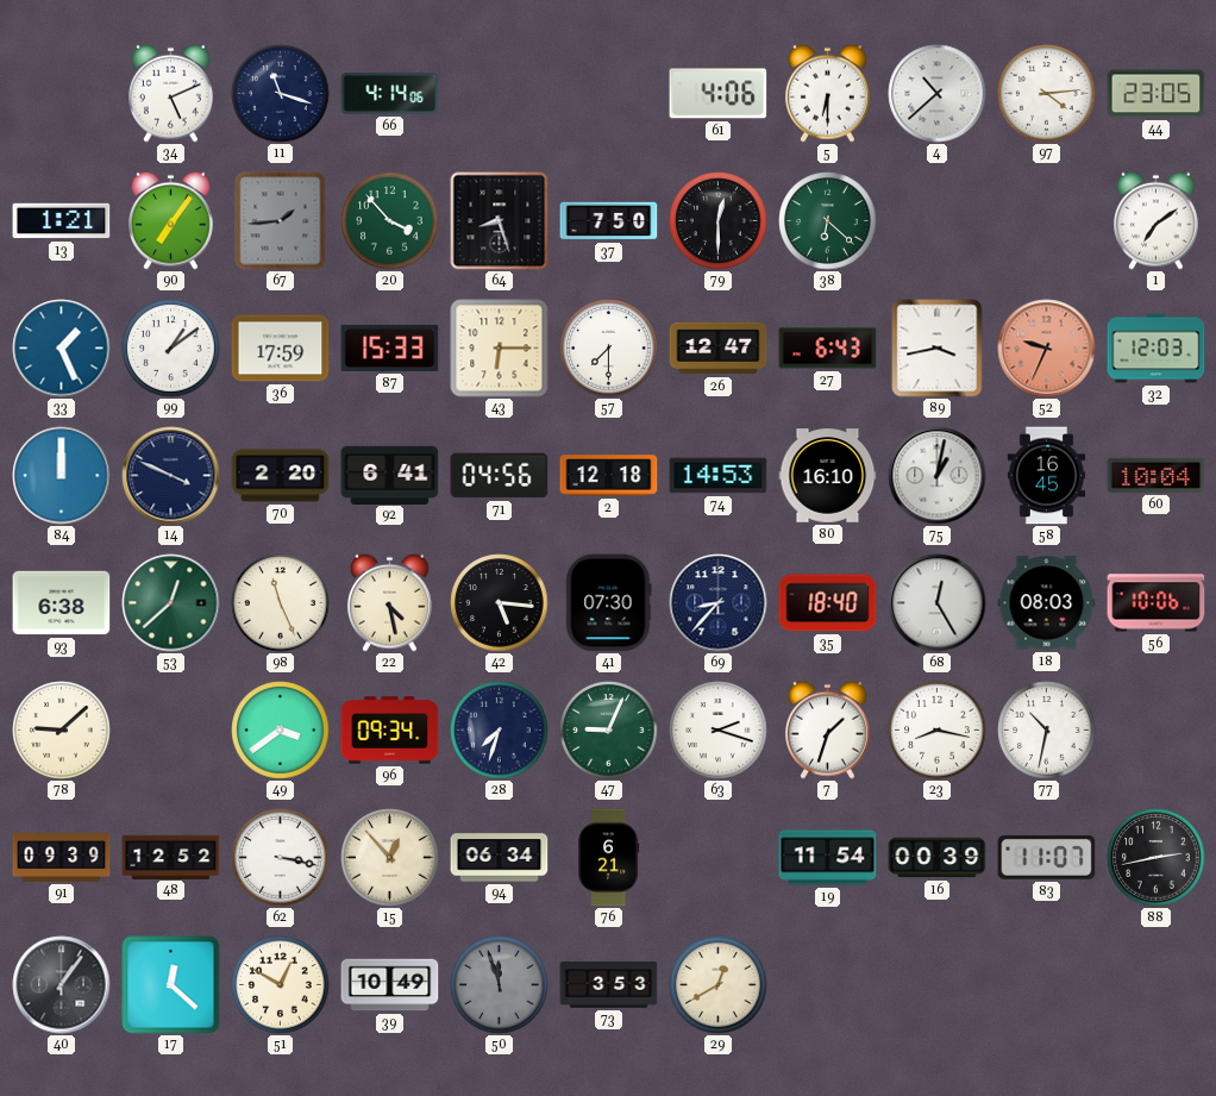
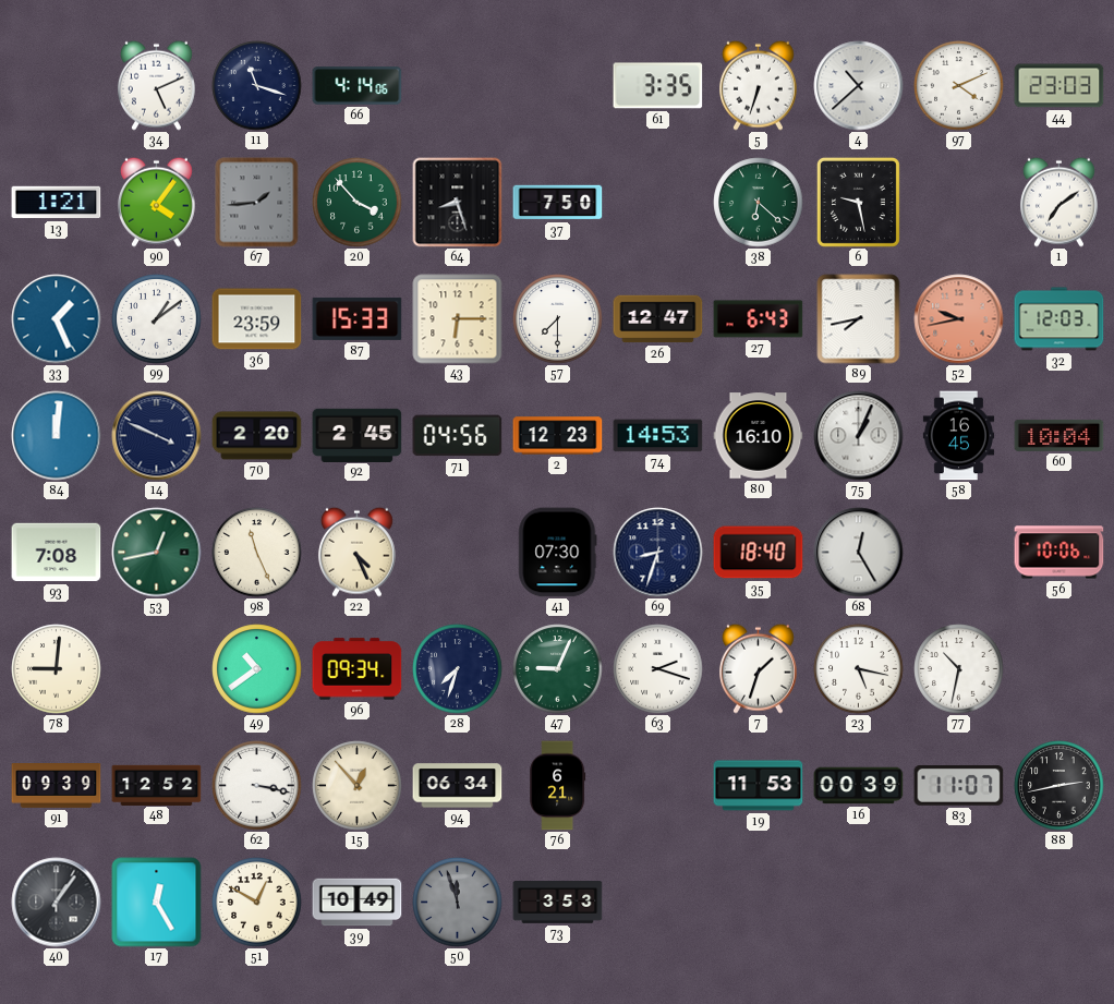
61: 4:06 -> 3:35
5: 6:30 -> 6:33
97: 4:14 -> 4:11
44: 23:05 -> 23:03
90: 7:06 -> 4:06
79: 12:30 -> none
6: none -> 9:28
36: 17:59 -> 23:59
89: 3:43 -> 7:43
52: 9:34 -> 9:43
84: 12:00 -> 12:01
92: 6:41 -> 2:45
2: 12:18 -> 12:23
75: 1:02 -> 1:04
93: 6:38 -> 7:08
53: 12:38 -> 12:43
22: 4:28 -> 4:26
42: 5:16 -> none
69: 8:37 -> 8:33
18: 08:03 -> none
78: 9:08 -> 9:01
49: 3:39 -> 10:39
23: 8:17 -> 5:17
19: 11:54 -> 11:53
17: 12:22 -> 12:25
29: 12:40 -> none
